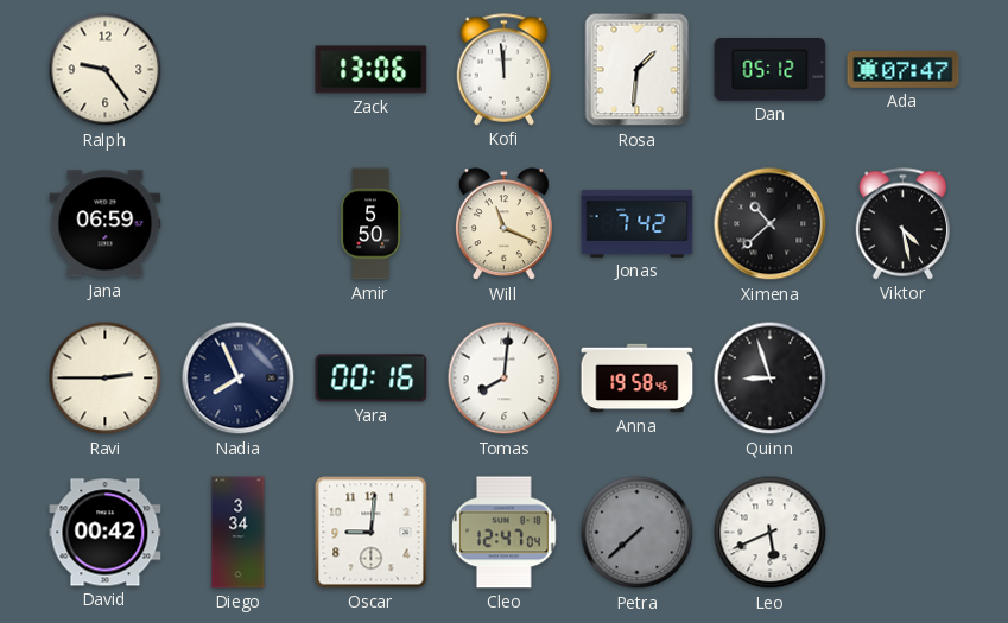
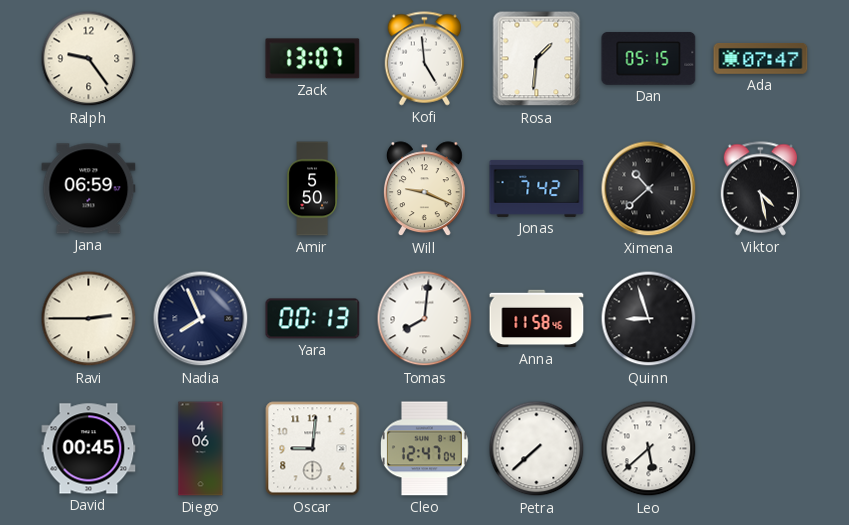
Zack: 13:06 -> 13:07
Kofi: 11:59 -> 4:59
Dan: 05:12 -> 05:15
Will: 11:19 -> 9:19
Yara: 00:16 -> 00:13
Anna: 19:58 -> 11:58
David: 00:42 -> 00:45
Diego: 3:34 -> 4:06
Petra dial: grey -> white
Leo: 5:41 -> 5:38
